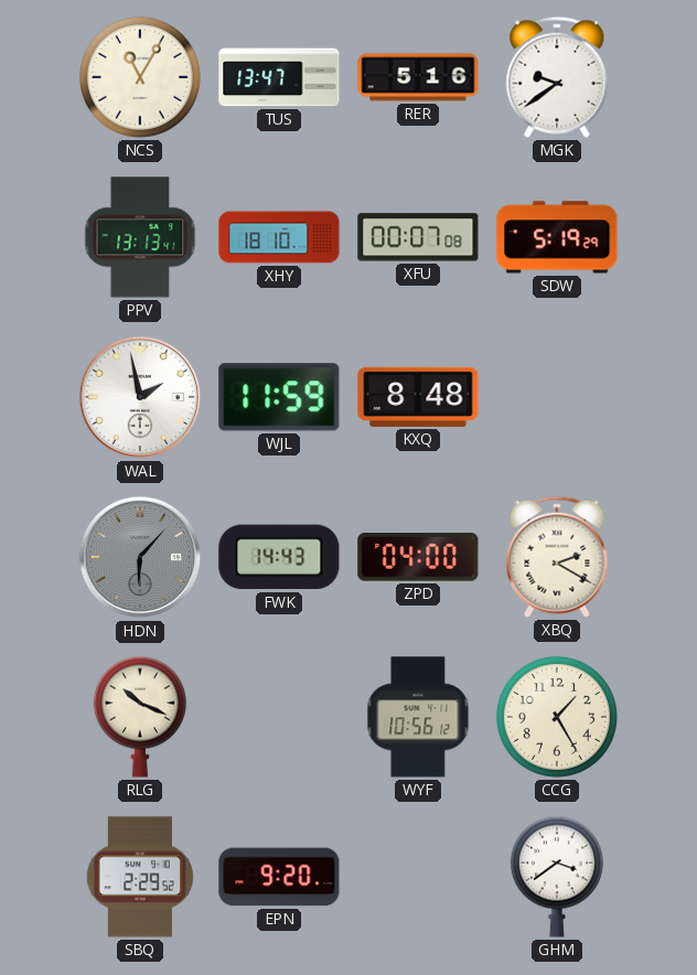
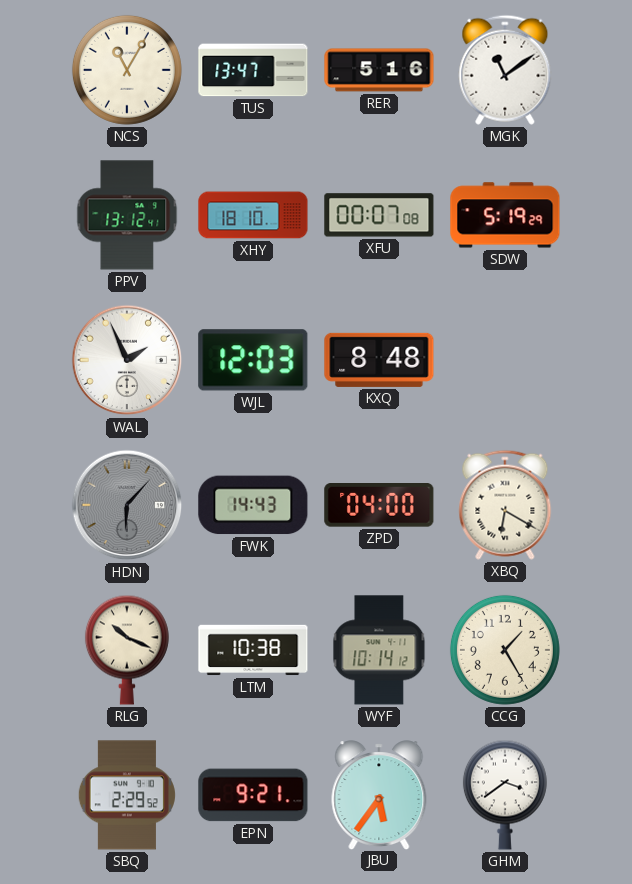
MGK: 9:39 -> 11:09
PPV: 13:13 -> 13:12
WAL: 1:58 -> 1:56
WJL: 11:59 -> 12:03
XBQ: 2:20 -> 6:20
LTM: none -> 10:38
WYF: 10:56 -> 10:14
EPN: 9:20 -> 9:21
JBU: none -> 5:36
